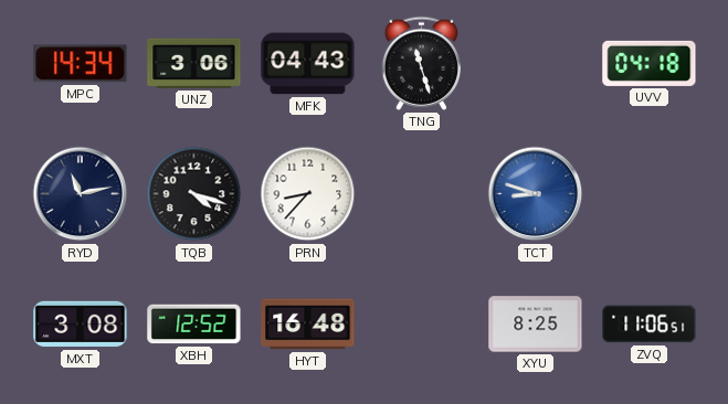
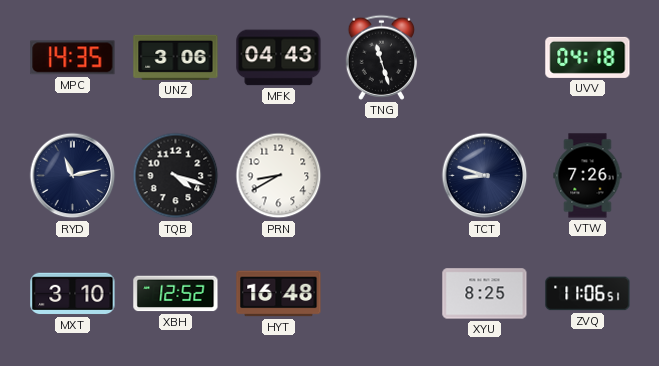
MPC: 14:34 -> 14:35
PRN: 8:37 -> 8:40
TCT dial: blue -> navy
VTW: none -> 7:26
MXT: 3:08 -> 3:10
